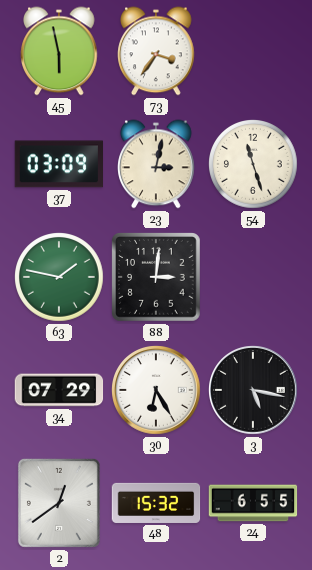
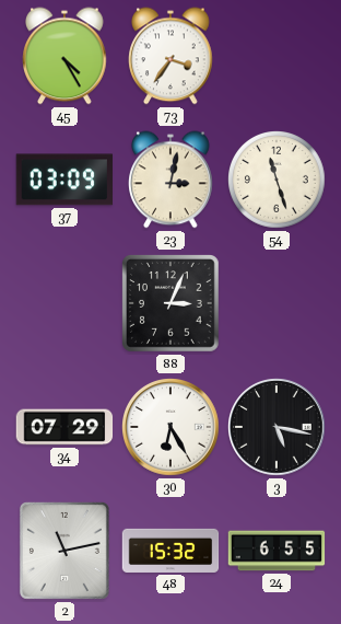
45: 5:58 -> 4:25
63: 1:47 -> none
88: 3:01 -> 3:04
2: 12:39 -> 11:13
